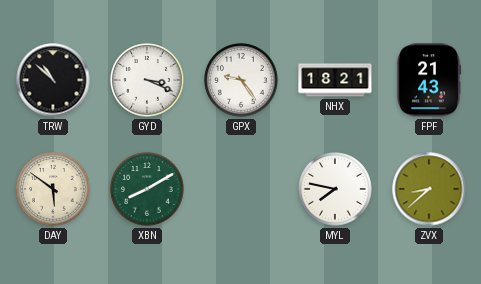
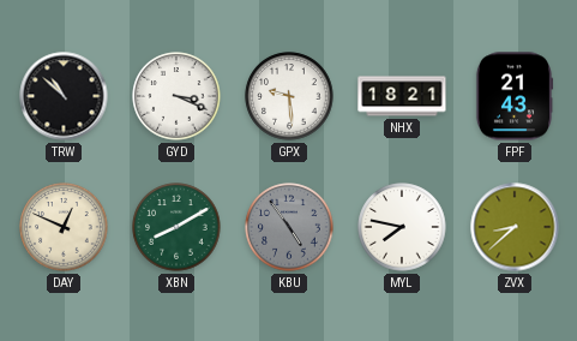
GPX: 9:24 -> 9:29
DAY: 5:51 -> 12:49
KBU: none -> 4:54
